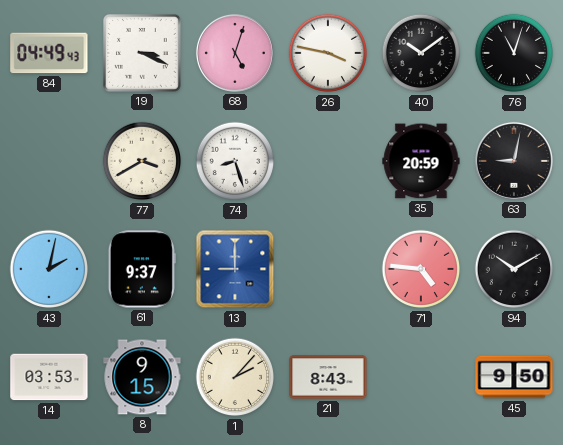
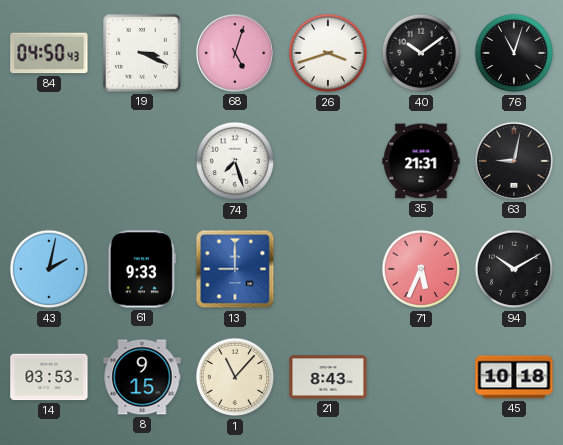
84: 04:49 -> 04:50
26: 3:47 -> 3:42
77: 3:40 -> none
74: 8:27 -> 7:27
35: 20:59 -> 21:31
61: 9:37 -> 9:33
71: 4:46 -> 5:34
1: 2:07 -> 11:07
45: 9:50 -> 10:18
